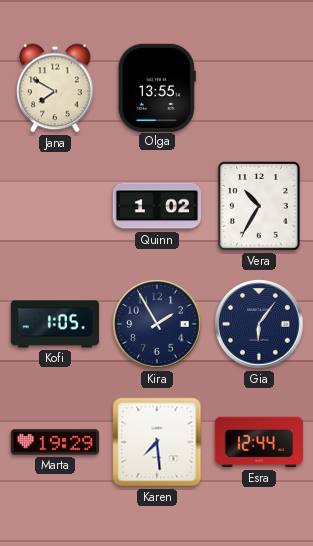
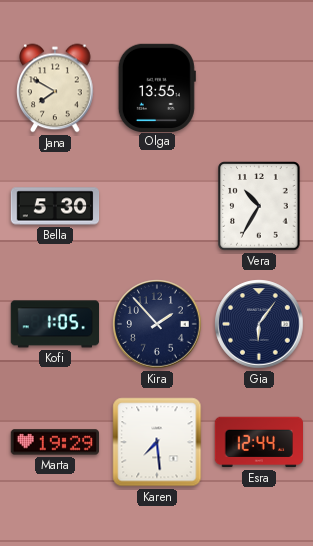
Bella: none -> 5:30
Quinn: 1:02 -> none
Kira: 1:55 -> 1:53
